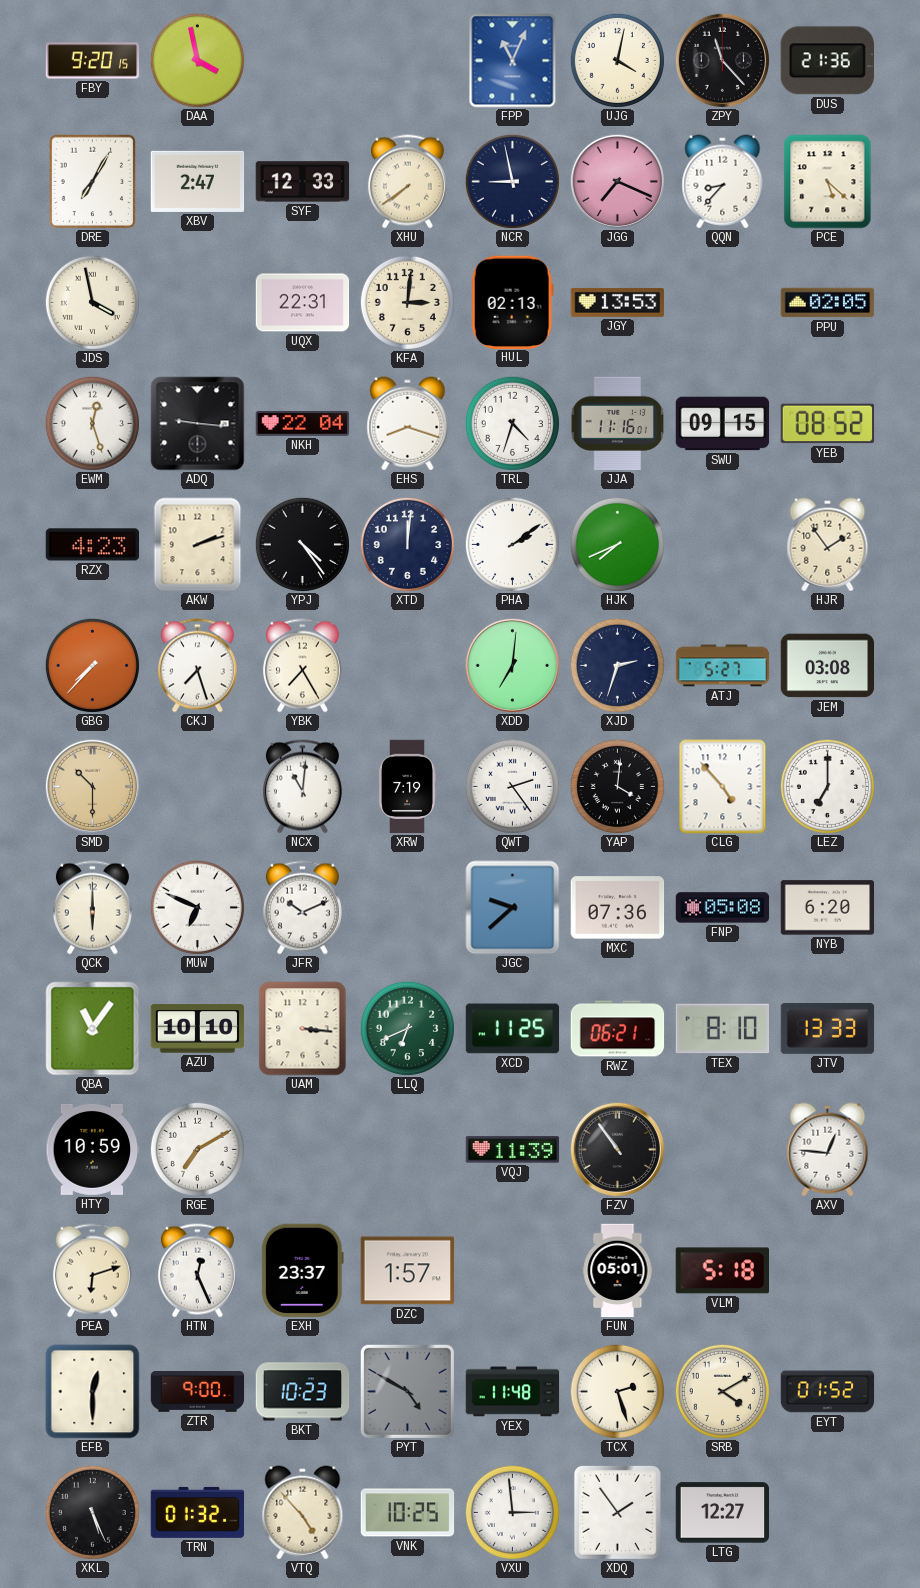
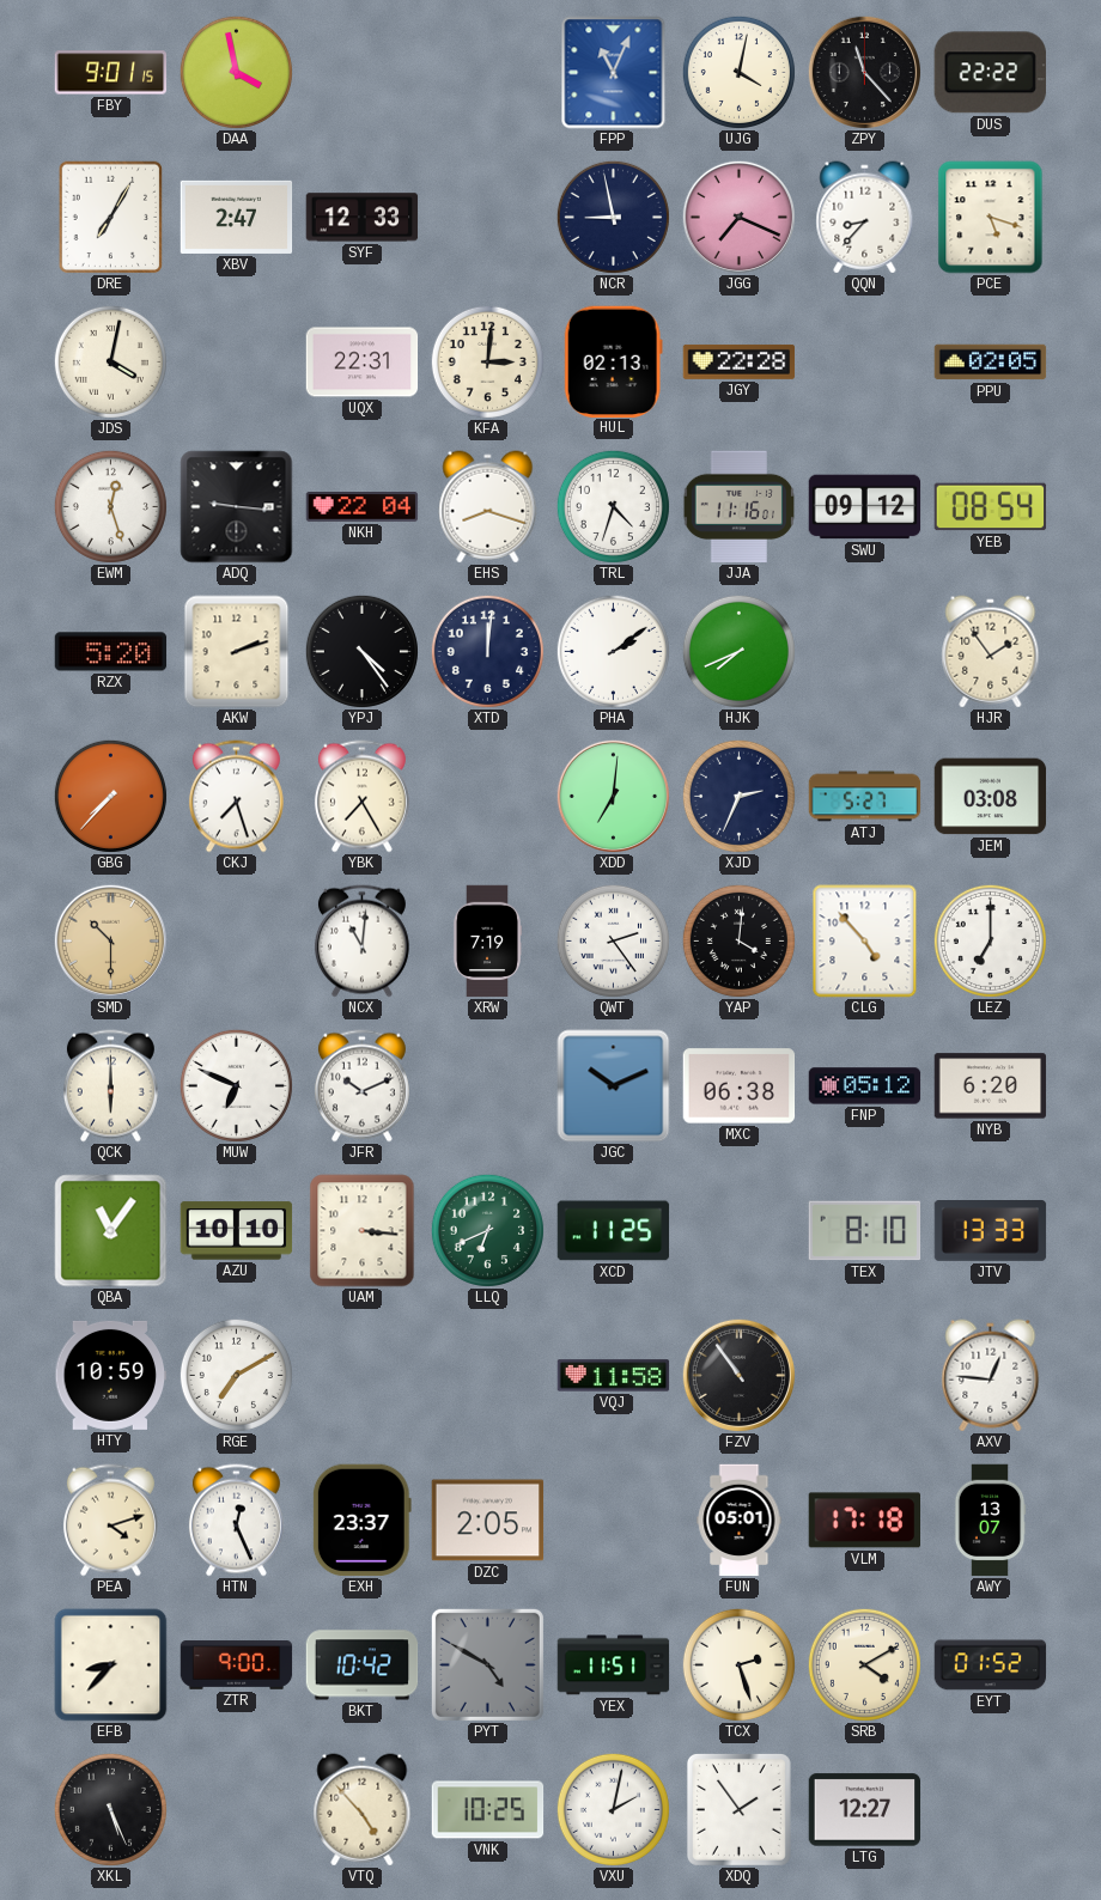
FBY: 9:20 -> 9:01
DUS: 21:36 -> 22:22
XHU: 7:39 -> none
PCE: 5:22 -> 5:18
JDS: 3:58 -> 4:02
JGY: 13:53 -> 22:28
SWU: 09:15 -> 09:12
YEB: 08:52 -> 08:54
RZX: 4:23 -> 5:20
XJD: 2:33 -> 2:34
JGC: 9:38 -> 10:11
MXC: 07:36 -> 06:38
FNP: 05:08 -> 05:12
RWZ: 06:21 -> none
VQJ: 11:39 -> 11:58
PEA: 6:12 -> 4:12
DZC: 1:57 -> 2:05
VLM: 5:18 -> 17:18
AWY: none -> 13:07
EFB: 12:30 -> 8:37
BKT: 10:23 -> 10:42
YEX: 11:48 -> 11:51
TRN: 01:32 -> none
VXU: 2:59 -> 2:02
